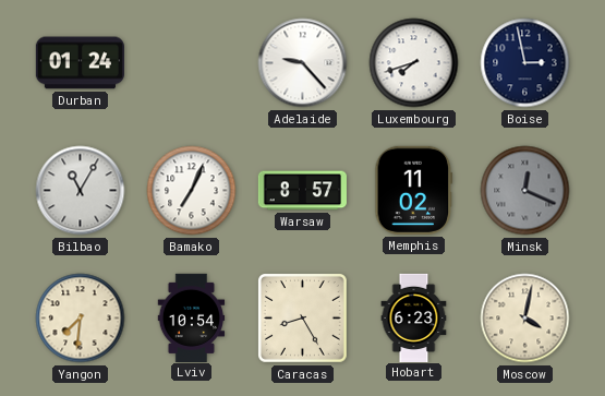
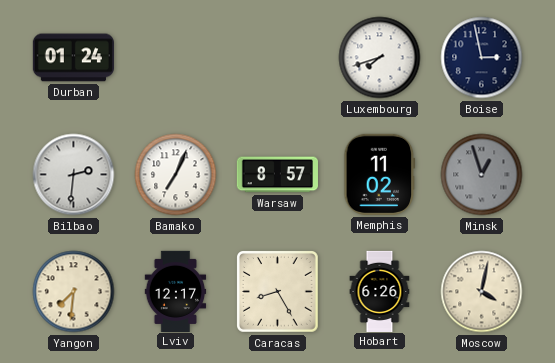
Adelaide: 9:23 -> none
Bilbao: 11:05 -> 2:31
Minsk: 12:19 -> 12:57
Lviv: 10:54 -> 12:17
Hobart: 6:23 -> 6:26
